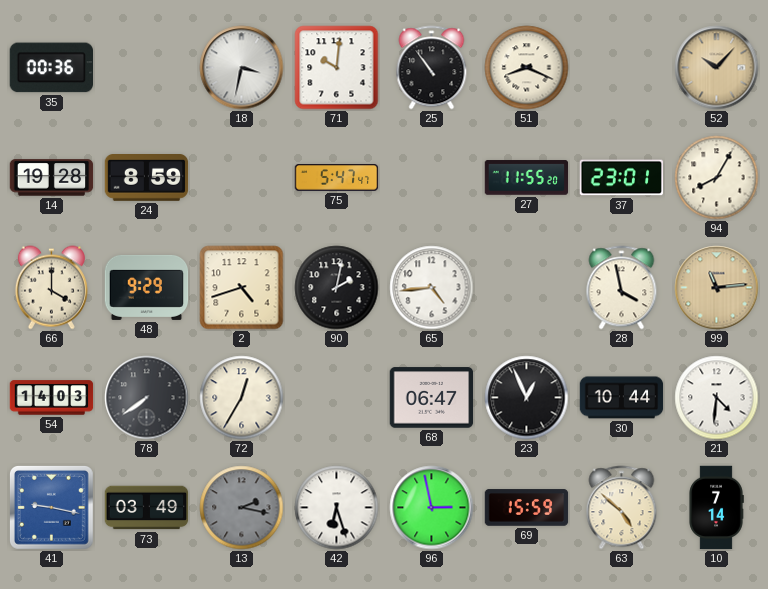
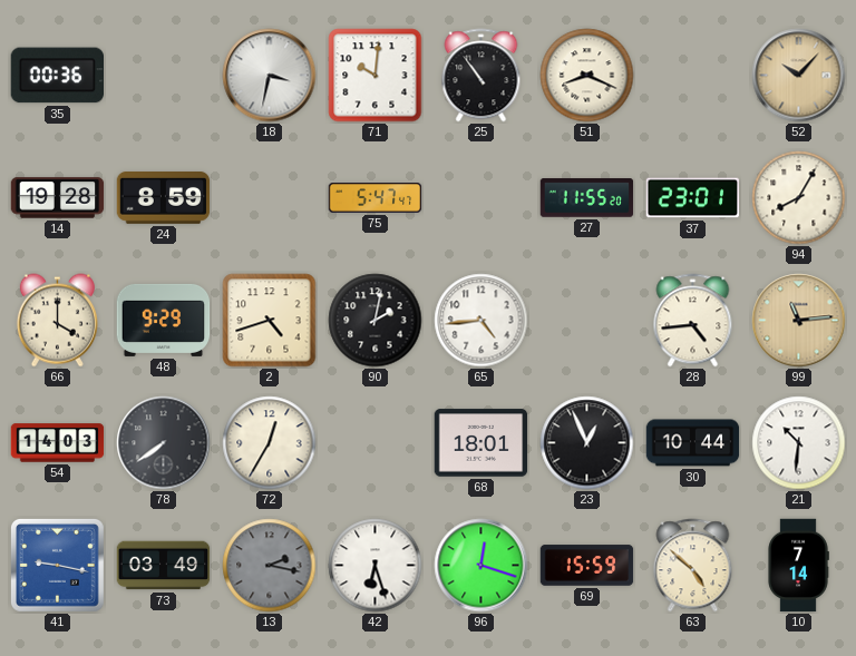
28: 3:58 -> 4:44
68: 06:47 -> 18:01
21: 4:31 -> 10:31
96: 2:58 -> 12:18
